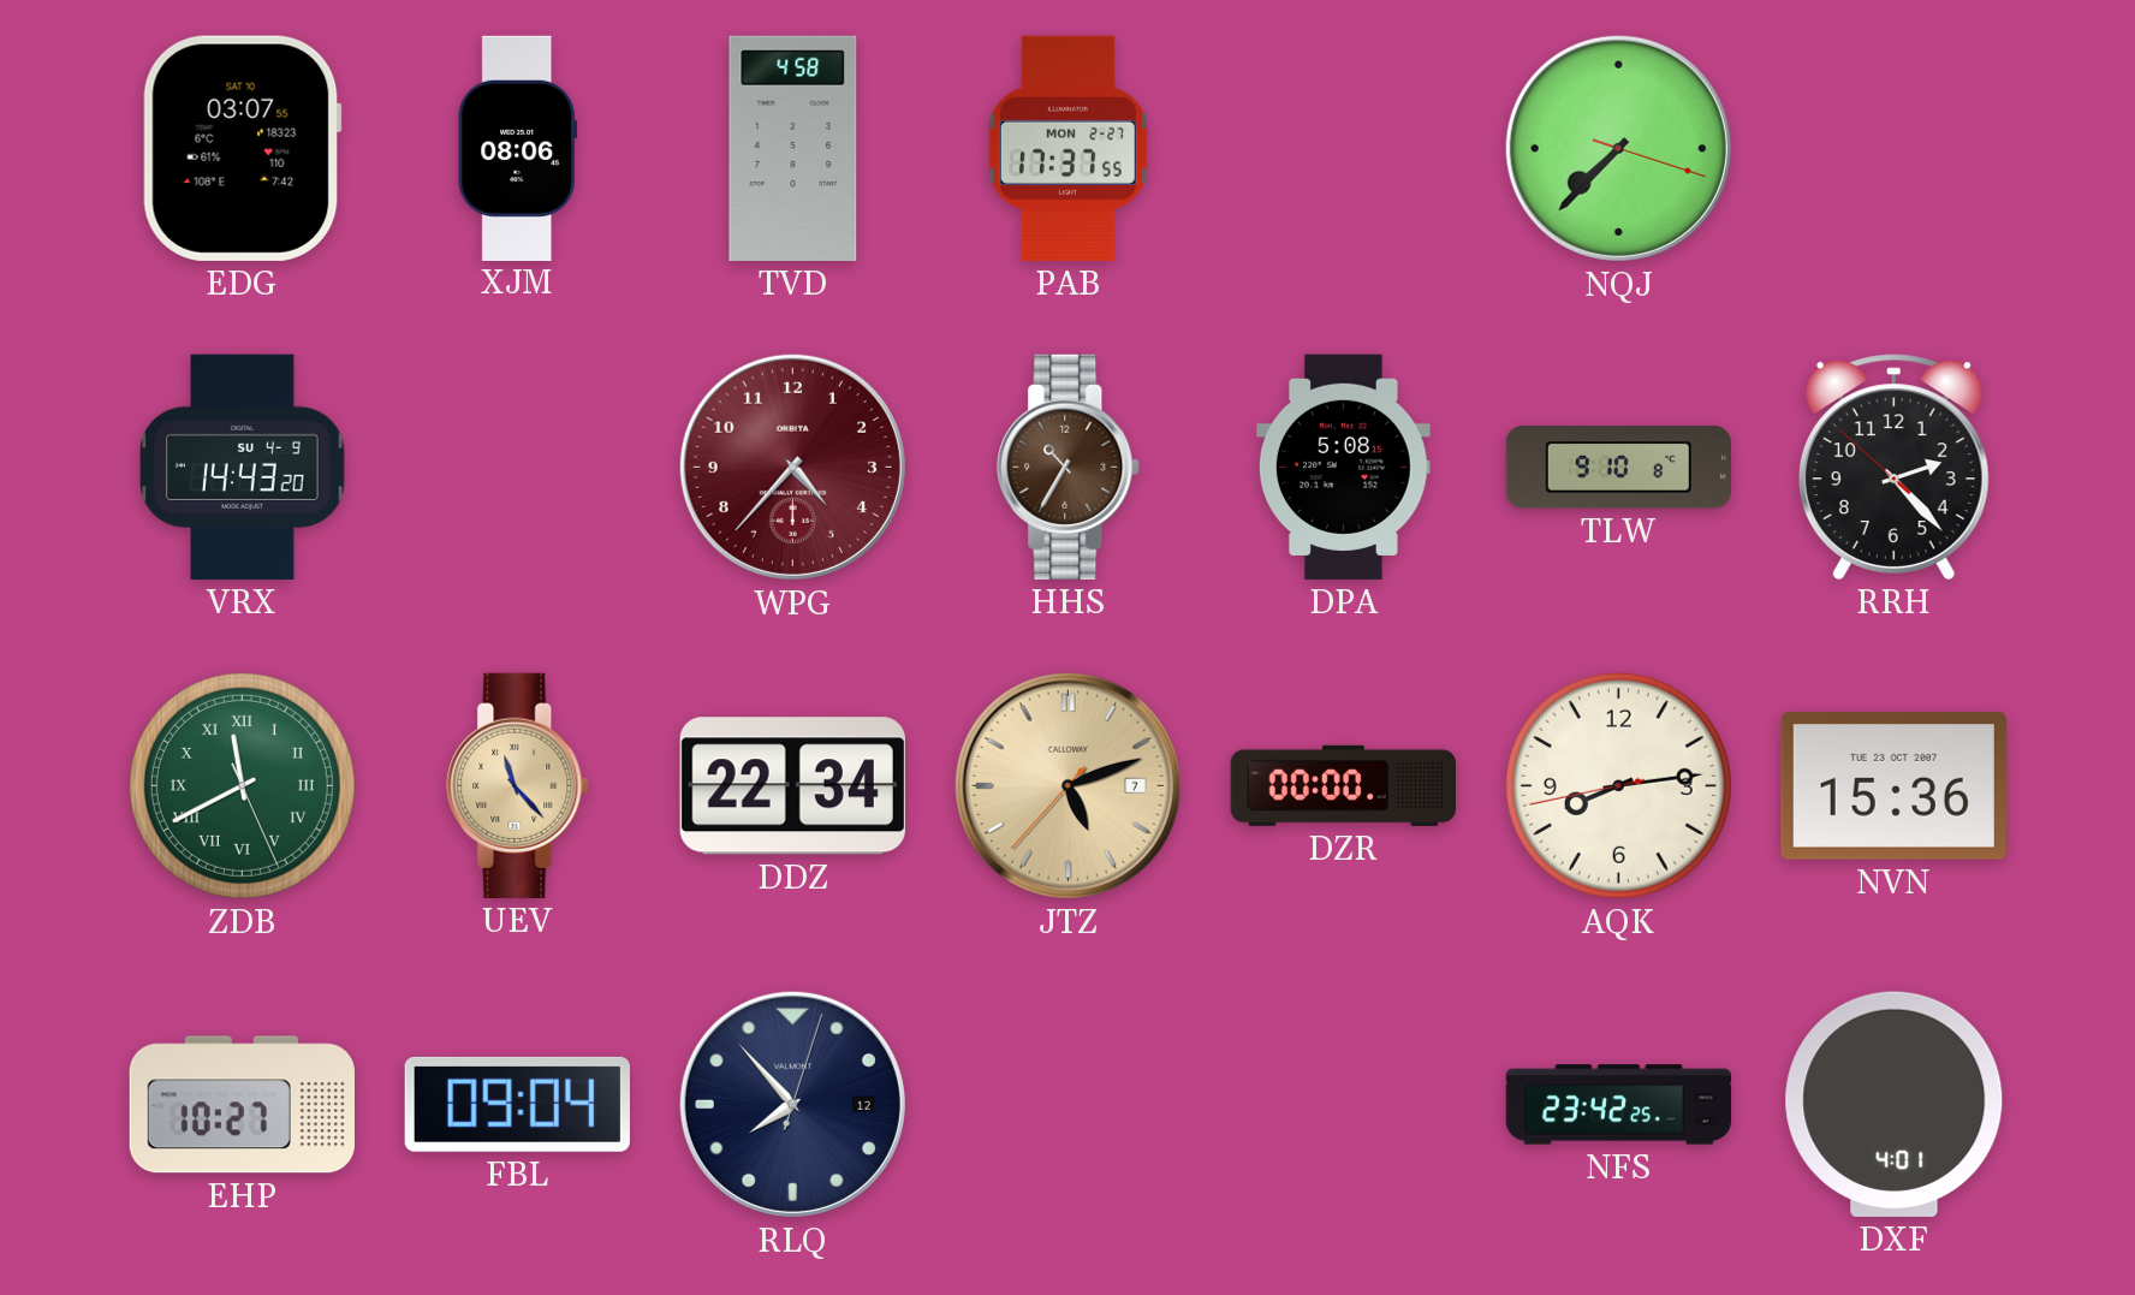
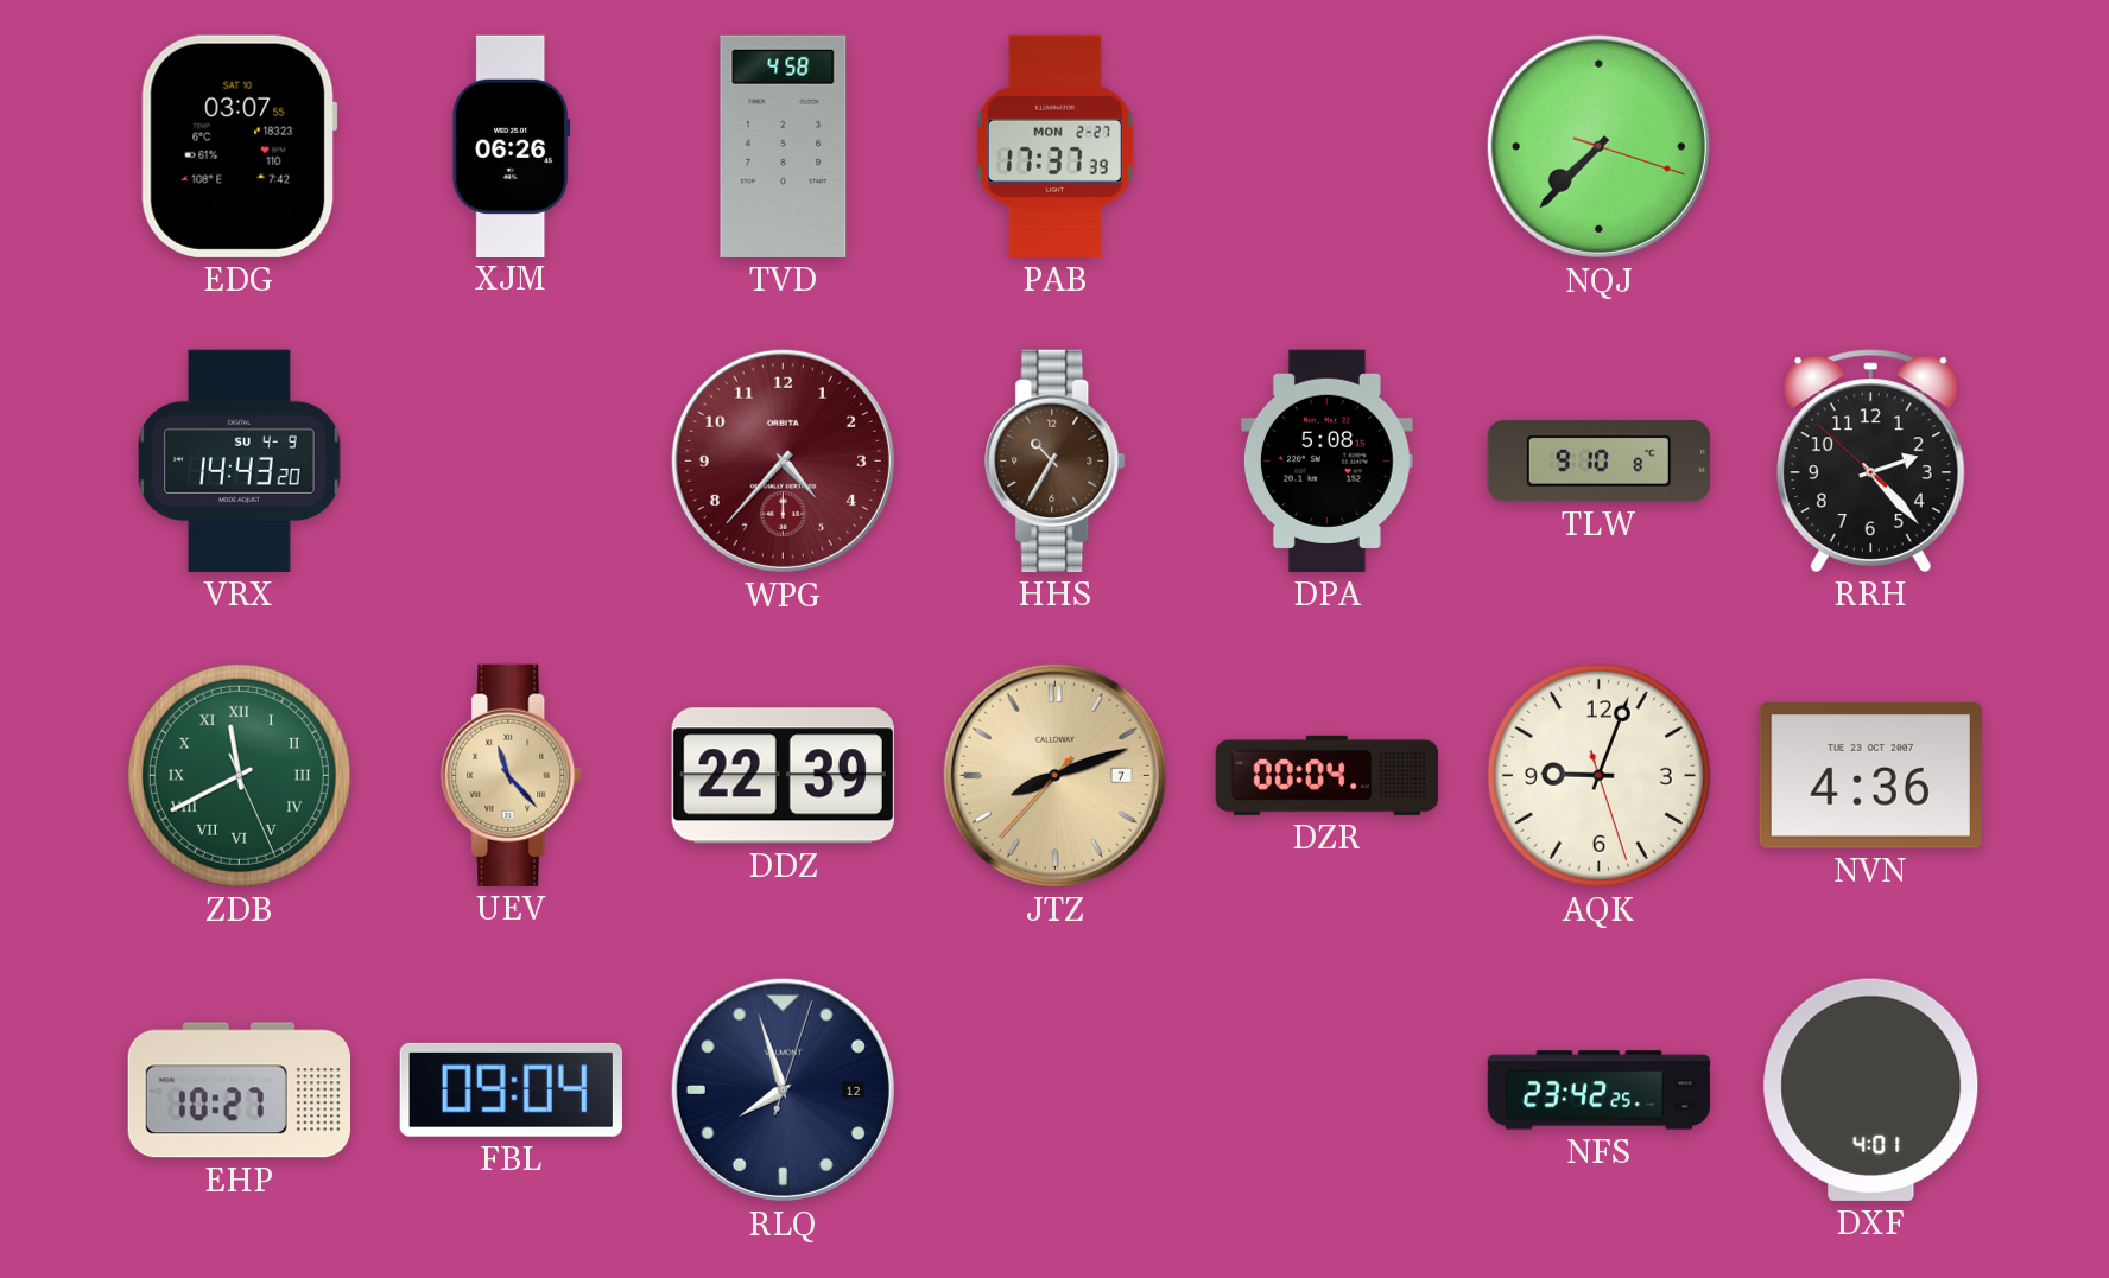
XJM: 08:06 -> 06:26
PAB: 17:37:55 -> 17:37:39
DDZ: 22:34 -> 22:39
JTZ: 5:11 -> 8:11
DZR: 00:00 -> 00:04
AQK: 8:13 -> 9:03
NVN: 15:36 -> 4:36
RLQ: 7:53 -> 7:57
